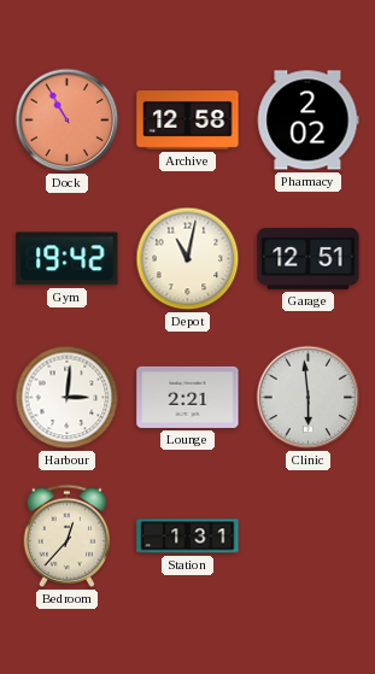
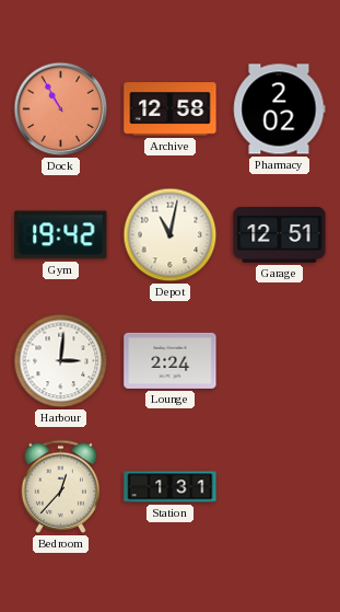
Lounge: 2:21 -> 2:24
Clinic: 5:59 -> none
